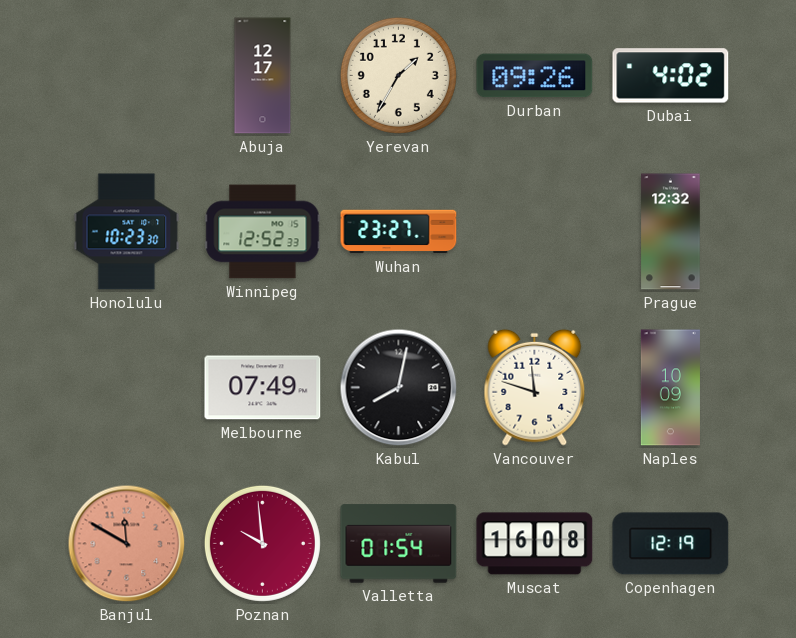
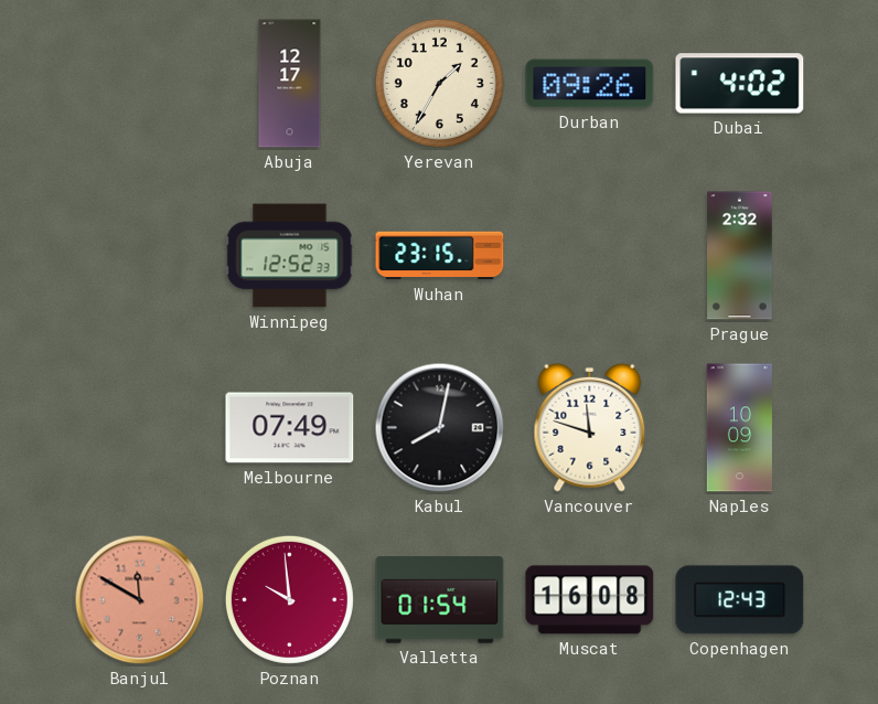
Honolulu: 10:23 -> none
Wuhan: 23:27 -> 23:15
Prague: 12:32 -> 2:32
Copenhagen: 12:19 -> 12:43
